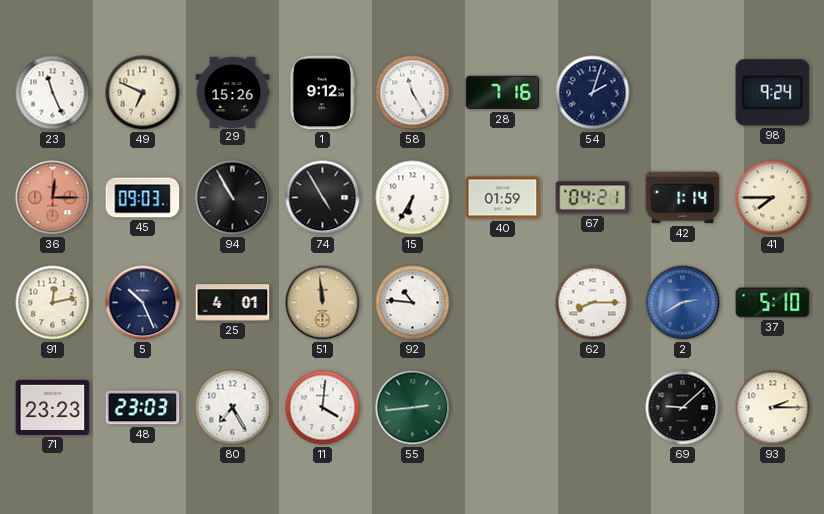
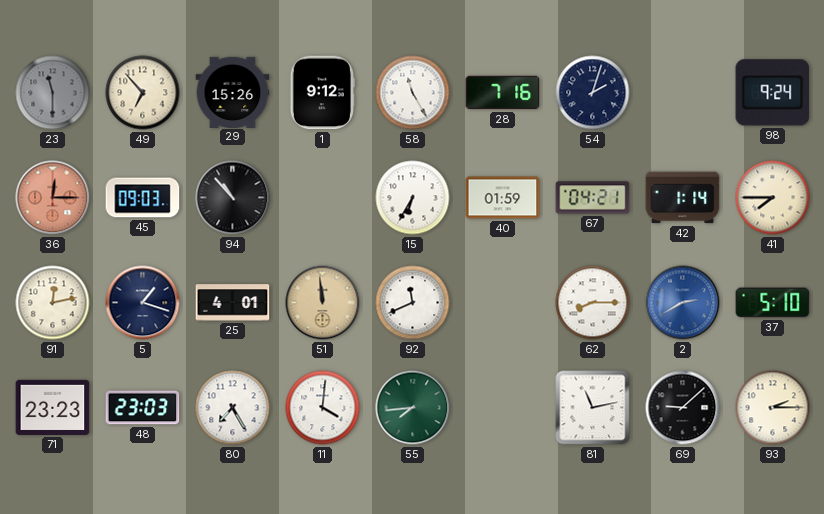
23: 11:26 -> 11:30
23 dial: white -> grey
49: 6:49 -> 6:53
94: 10:55 -> 10:53
74: 4:55 -> none
5: 10:26 -> 1:18
92: 10:46 -> 11:41
55: 2:44 -> 7:44
81: none -> 11:13
